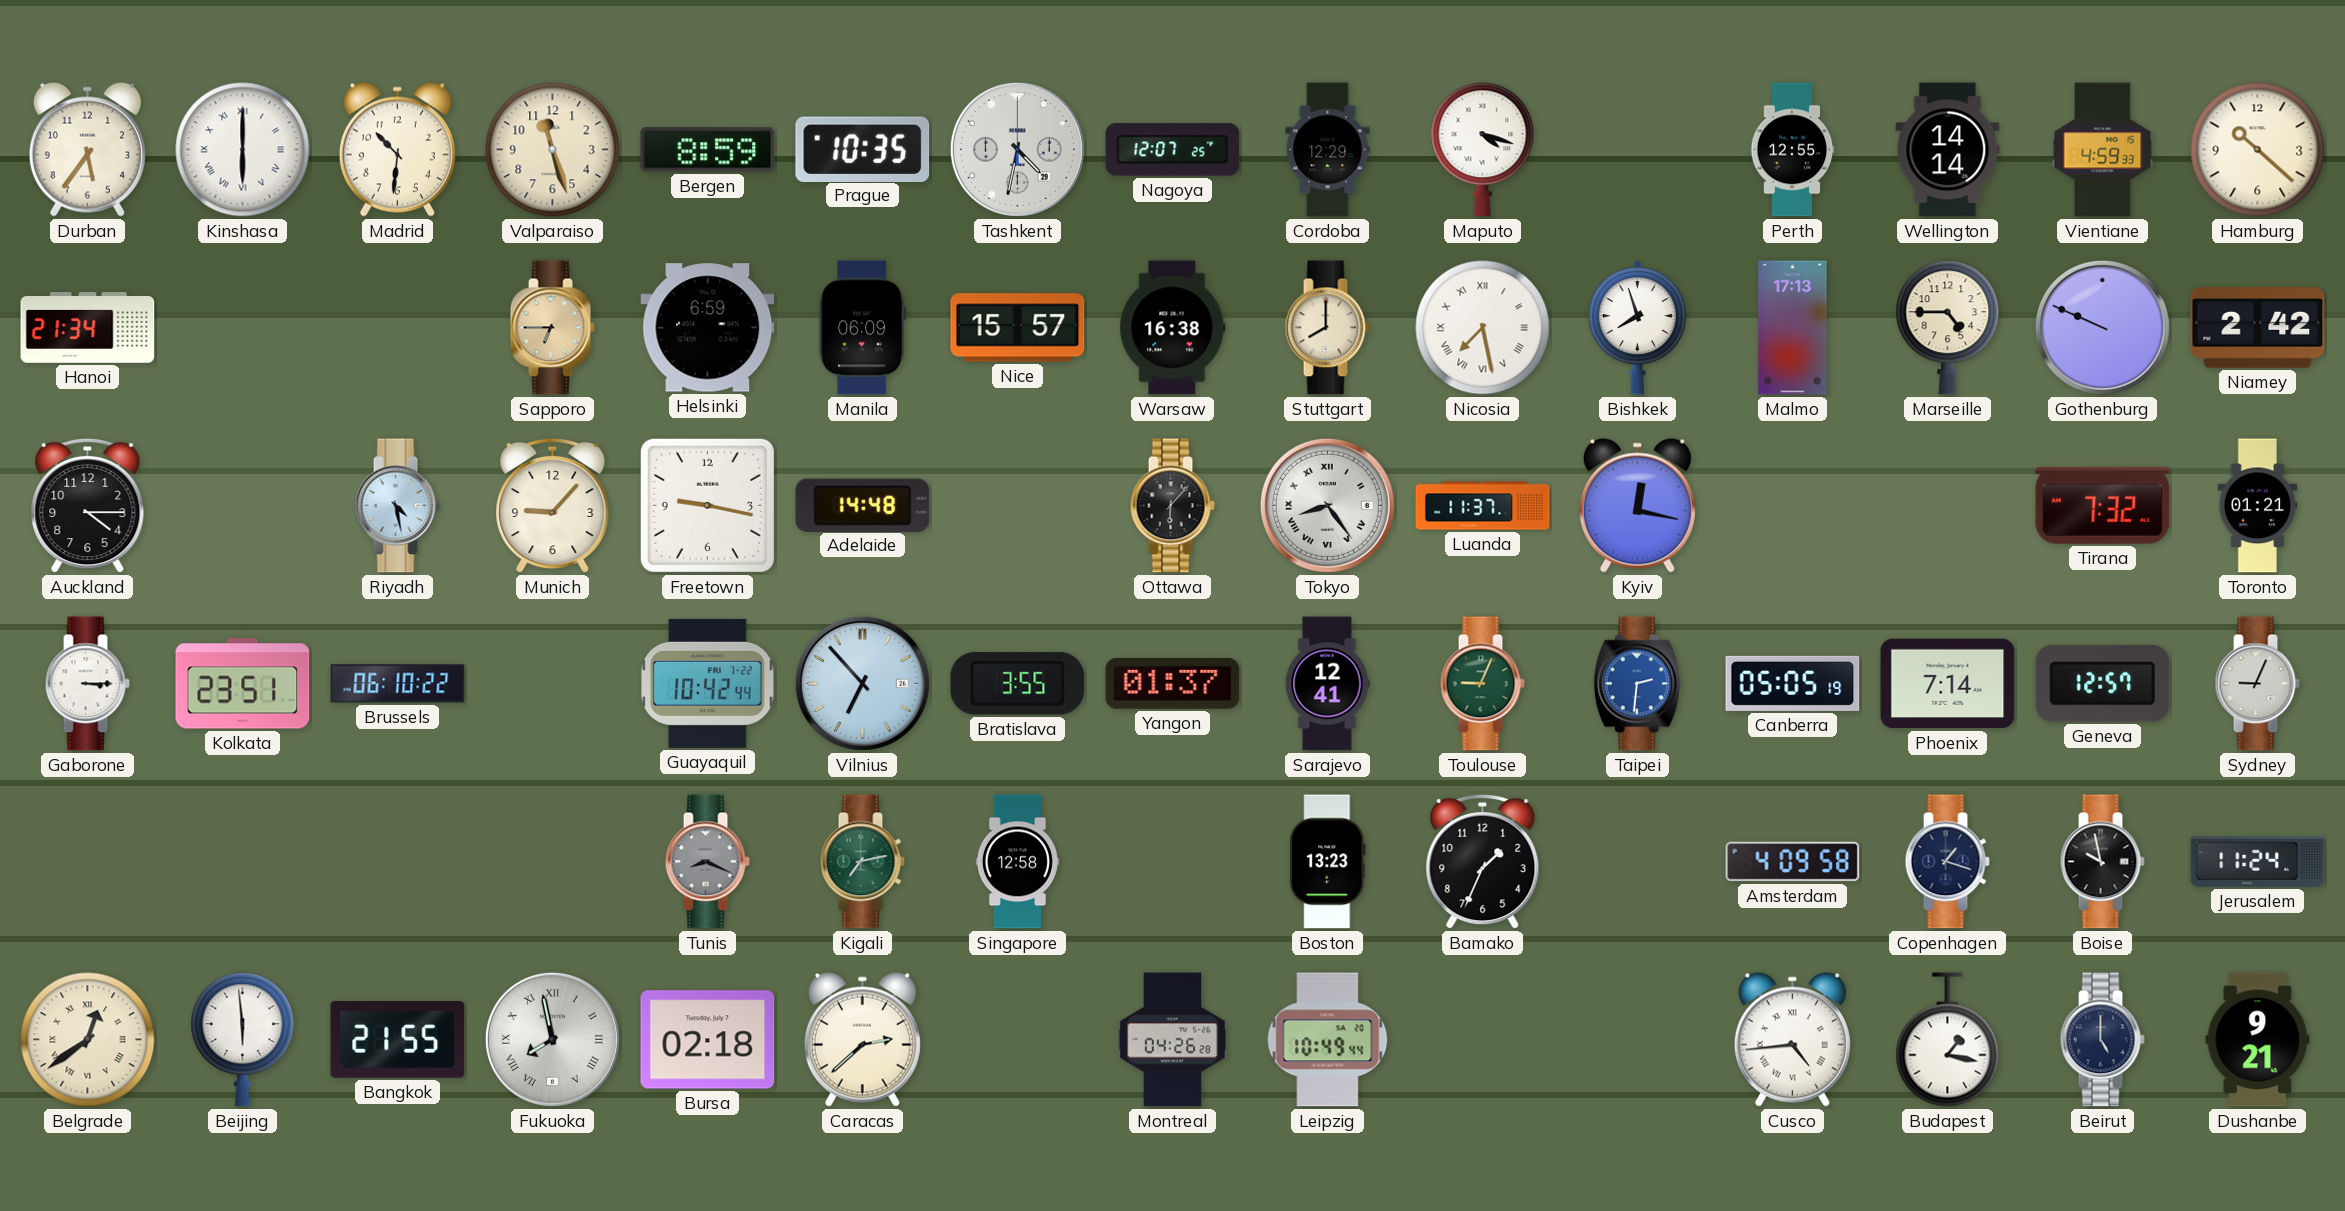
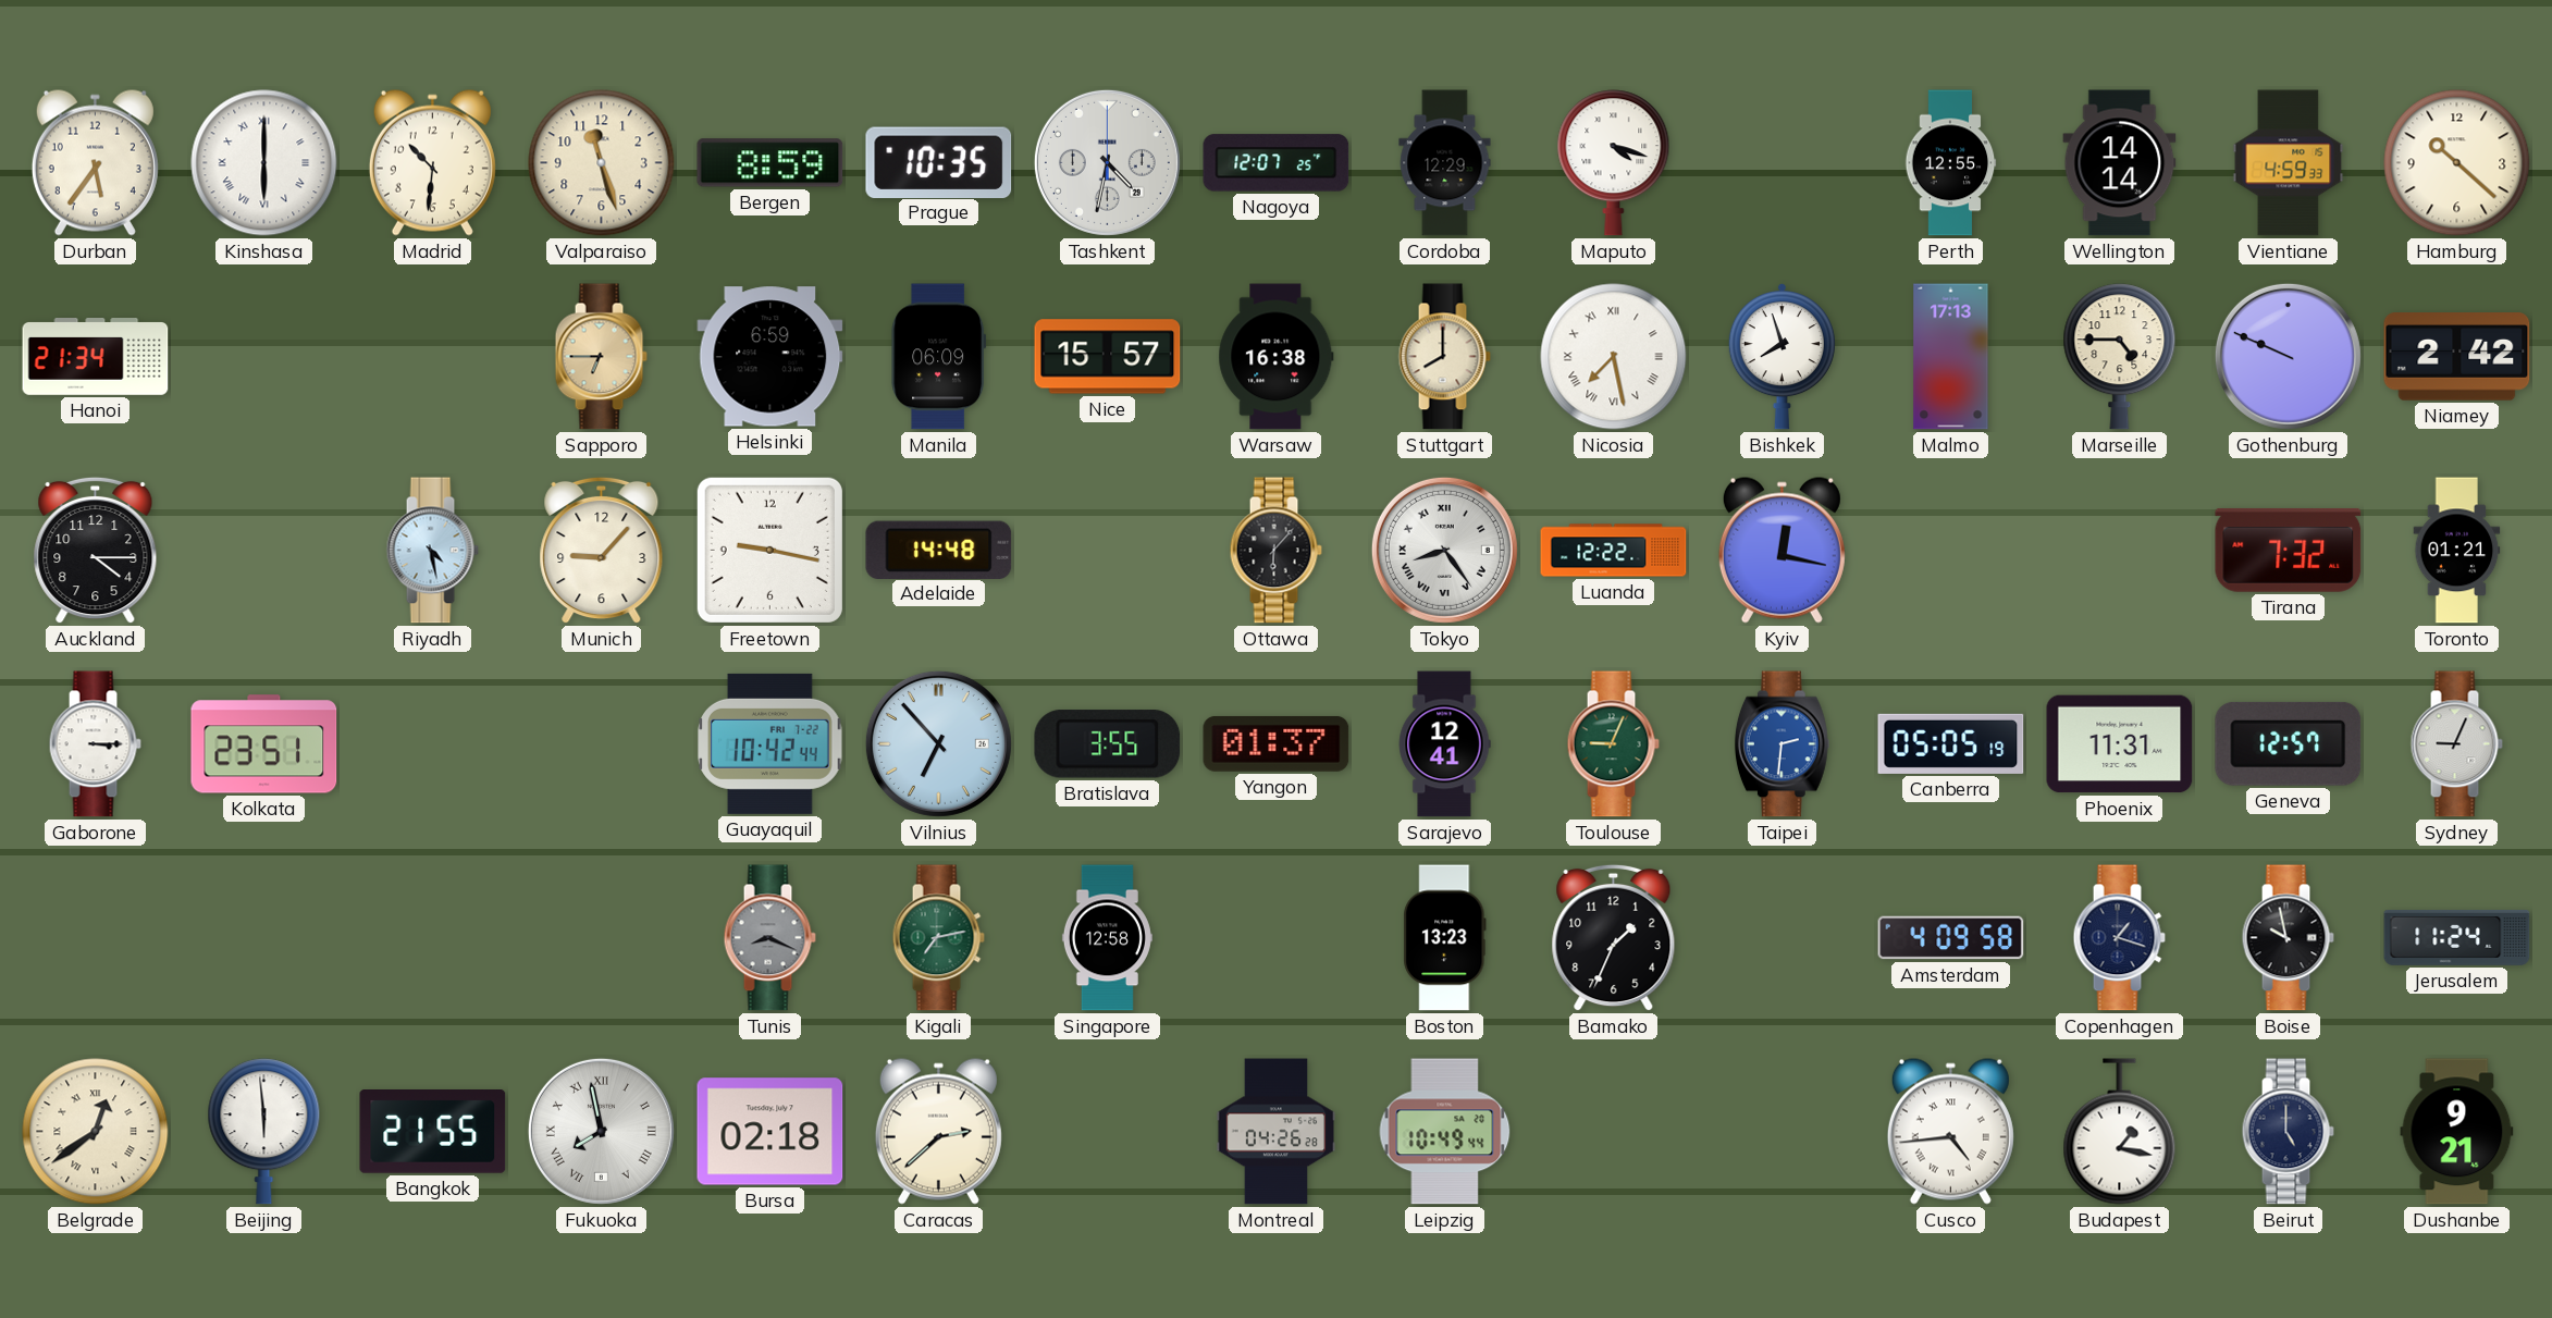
Luanda: 11:37 -> 12:22
Brussels: 06:10 -> none
Phoenix: 7:14 -> 11:31
